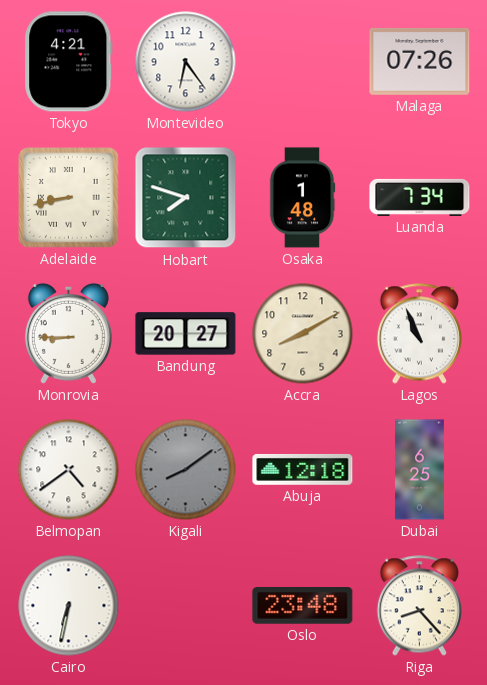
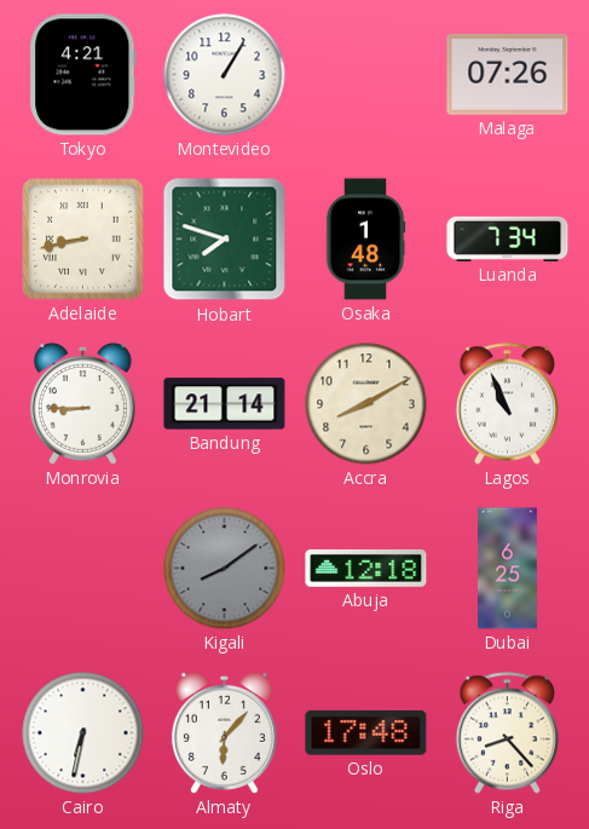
Montevideo: 6:24 -> 1:05
Bandung: 20:27 -> 21:14
Belmopan: 4:39 -> none
Almaty: none -> 6:07
Oslo: 23:48 -> 17:48
